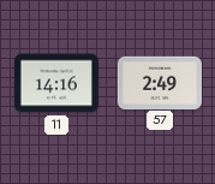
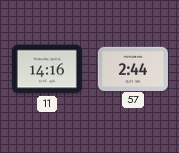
57: 2:49 -> 2:44
